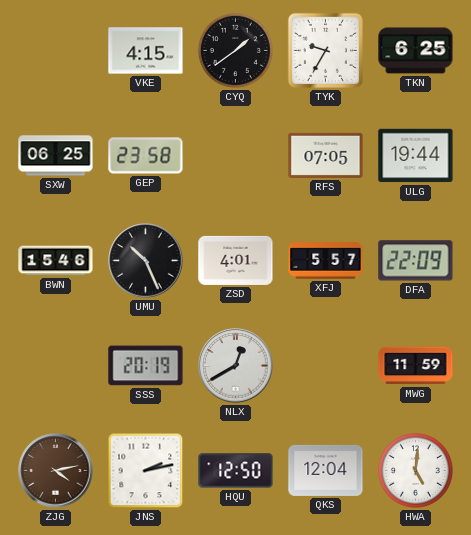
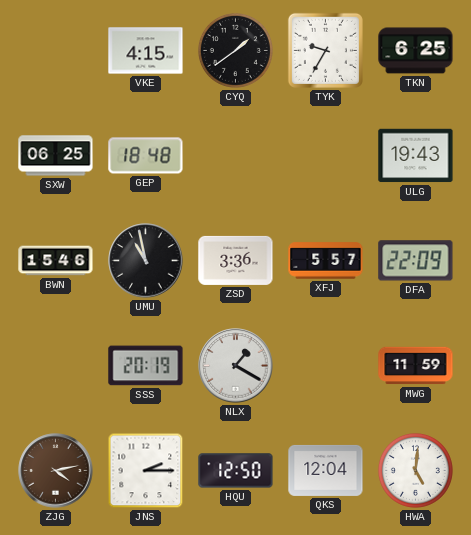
GEP: 23:58 -> 18:48
RFS: 07:05 -> none
ULG: 19:44 -> 19:43
UMU: 10:26 -> 10:58
ZSD: 4:01 -> 3:36
NLX: 12:40 -> 1:20
JNS: 2:13 -> 2:15
